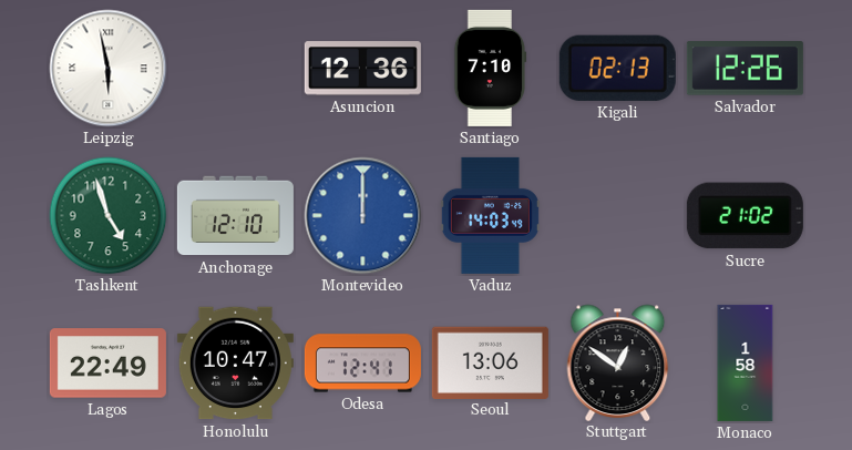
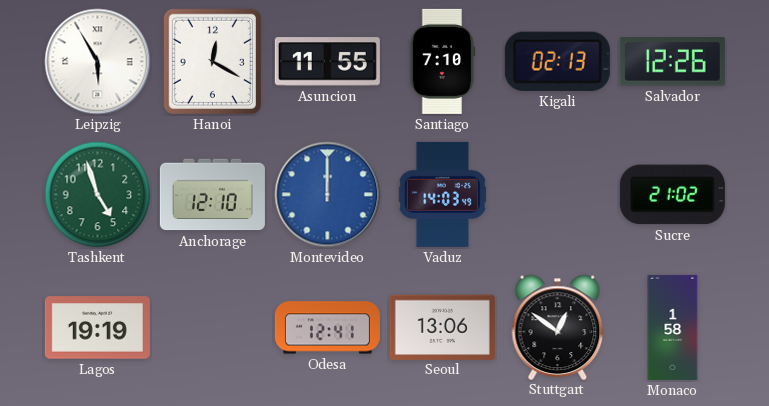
Leipzig: 5:58 -> 5:55
Hanoi: none -> 12:20
Asuncion: 12:36 -> 11:55
Lagos: 22:49 -> 19:19
Honolulu: 10:47 -> none
